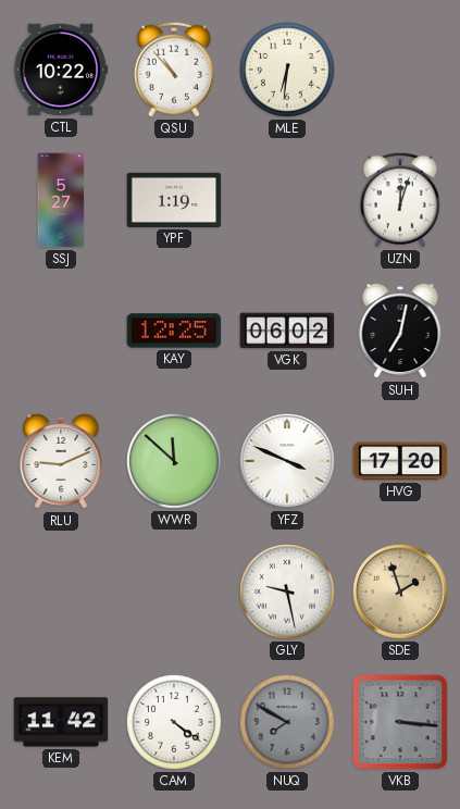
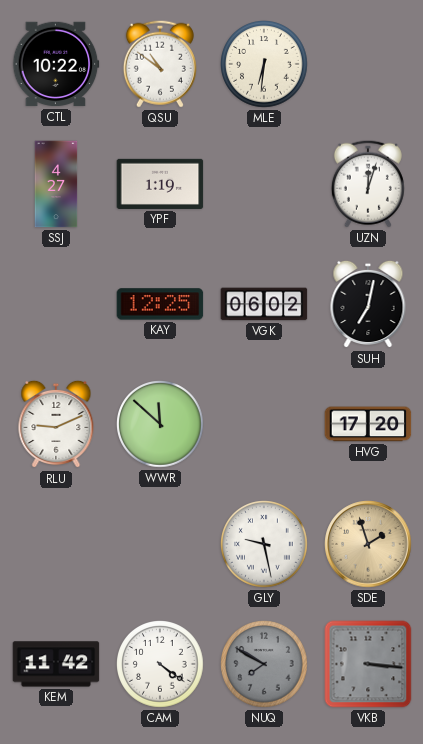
QSU: 10:53 -> 10:51
SSJ: 5:27 -> 4:27
YFZ: 3:49 -> none
